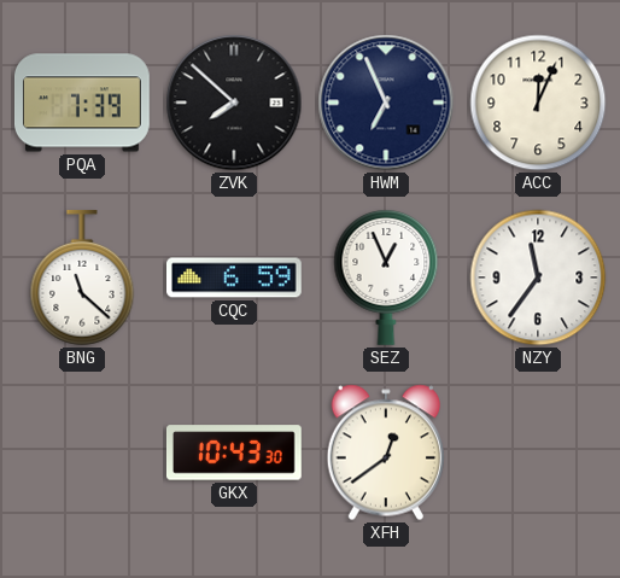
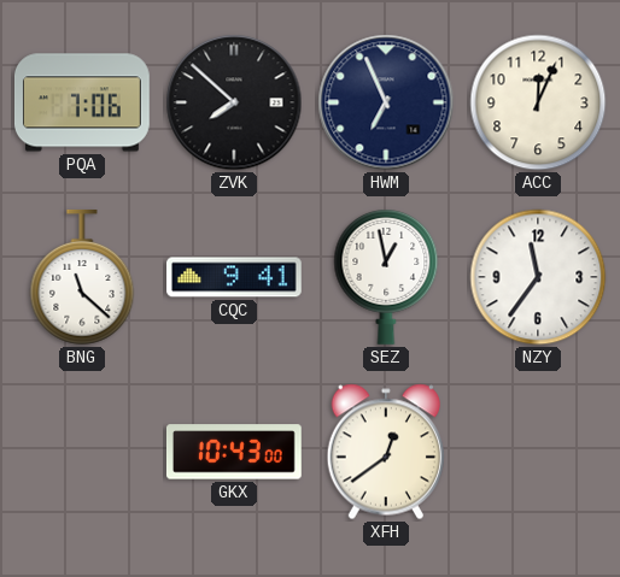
PQA: 7:39 -> 7:06
CQC: 6:59 -> 9:41
SEZ: 12:56 -> 12:58
GKX: 10:43:30 -> 10:43:00
